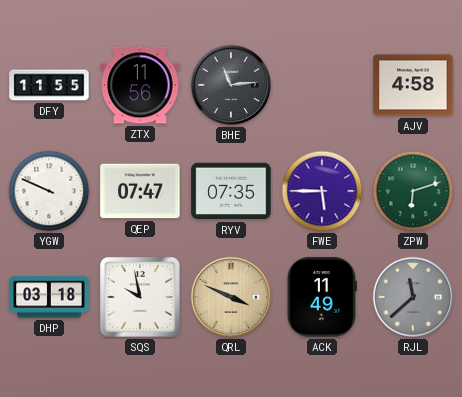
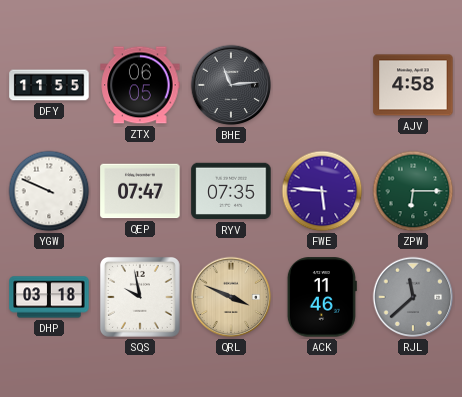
ZTX: 11:56 -> 06:05
FWE: 5:45 -> 5:46
ZPW: 6:12 -> 6:15
ACK: 11:49 -> 11:46
